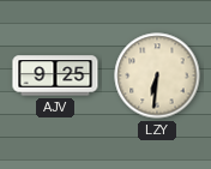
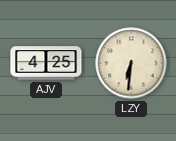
AJV: 9:25 -> 4:25
